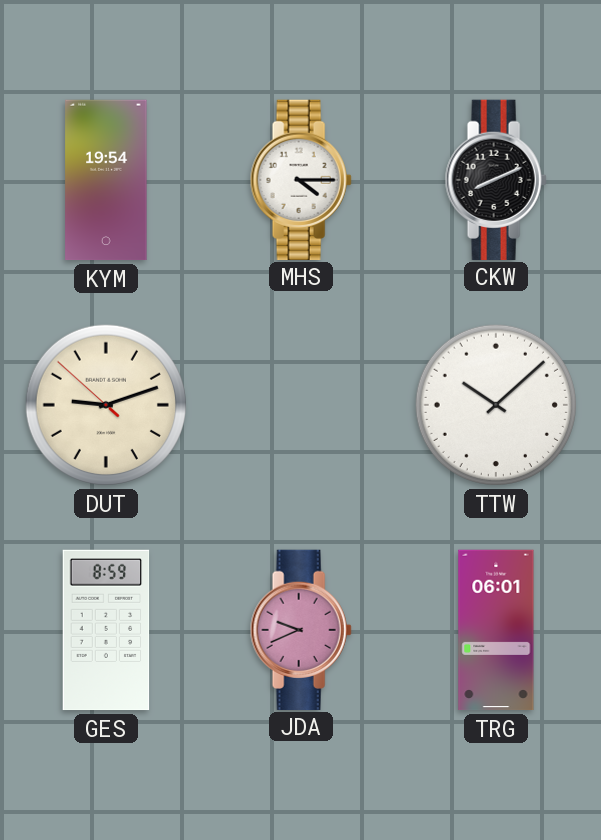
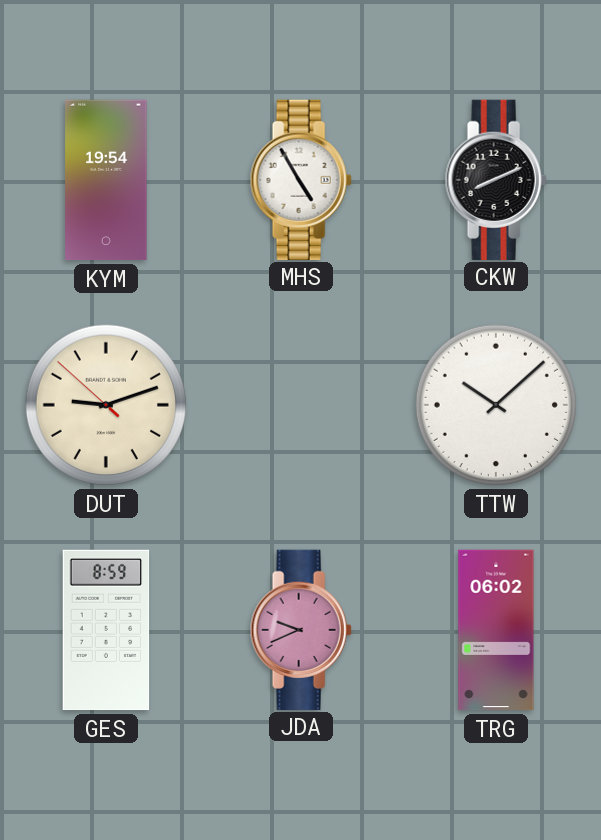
MHS: 4:15 -> 4:55
TRG: 06:01 -> 06:02
